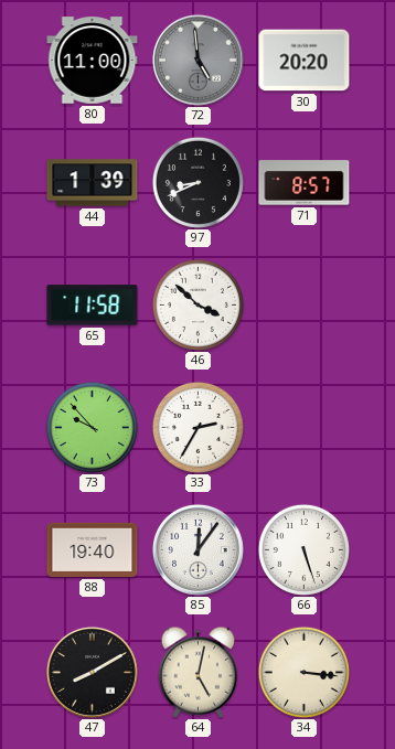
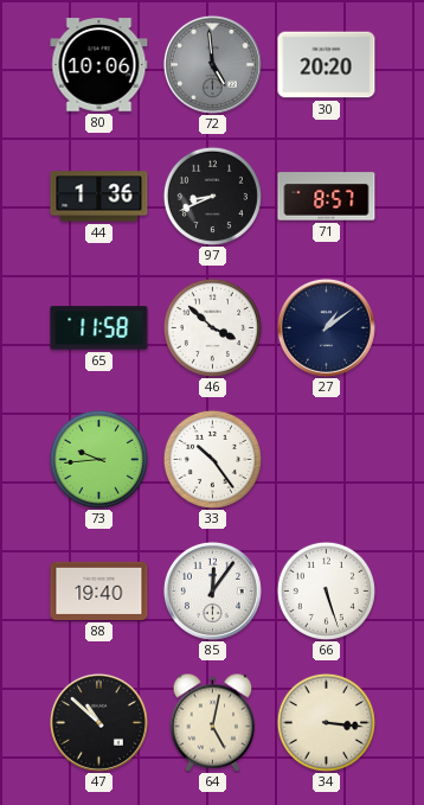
80: 11:00 -> 10:06
44: 1:39 -> 1:36
27: none -> 1:09
73: 9:53 -> 9:44
33: 2:35 -> 10:24
47: 8:10 -> 10:52
